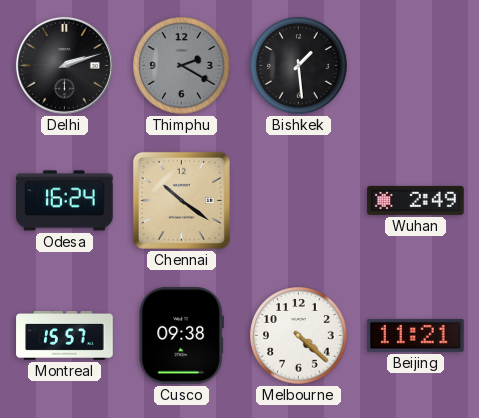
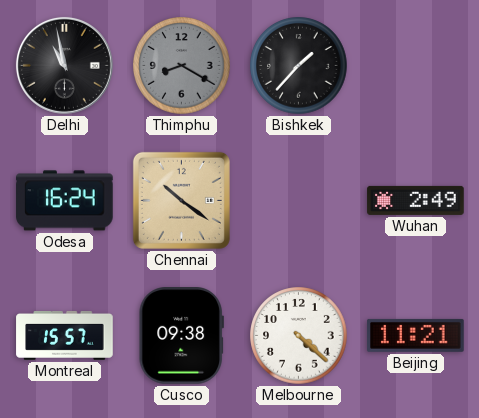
Delhi: 2:12 -> 10:58
Thimphu: 2:20 -> 8:20
Bishkek: 1:29 -> 1:37
